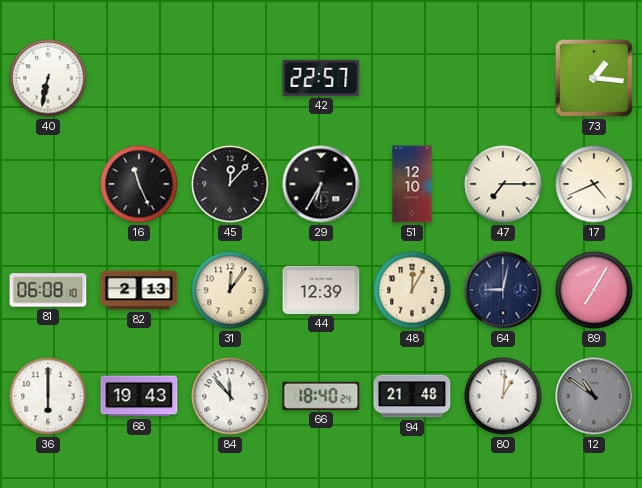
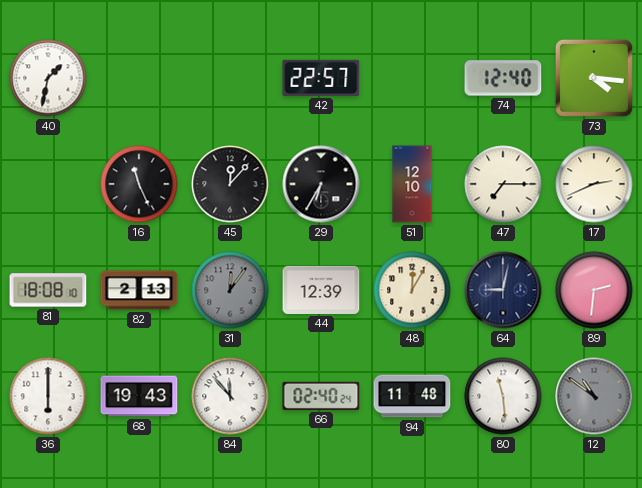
40: 6:32 -> 1:32
74: none -> 12:40
73: 1:16 -> 4:16
17: 4:41 -> 2:41
81: 06:08 -> 18:08
31 dial: cream -> grey
89: 7:05 -> 2:31
66: 18:40 -> 02:40
94: 21:48 -> 11:48
80: 1:01 -> 11:29
